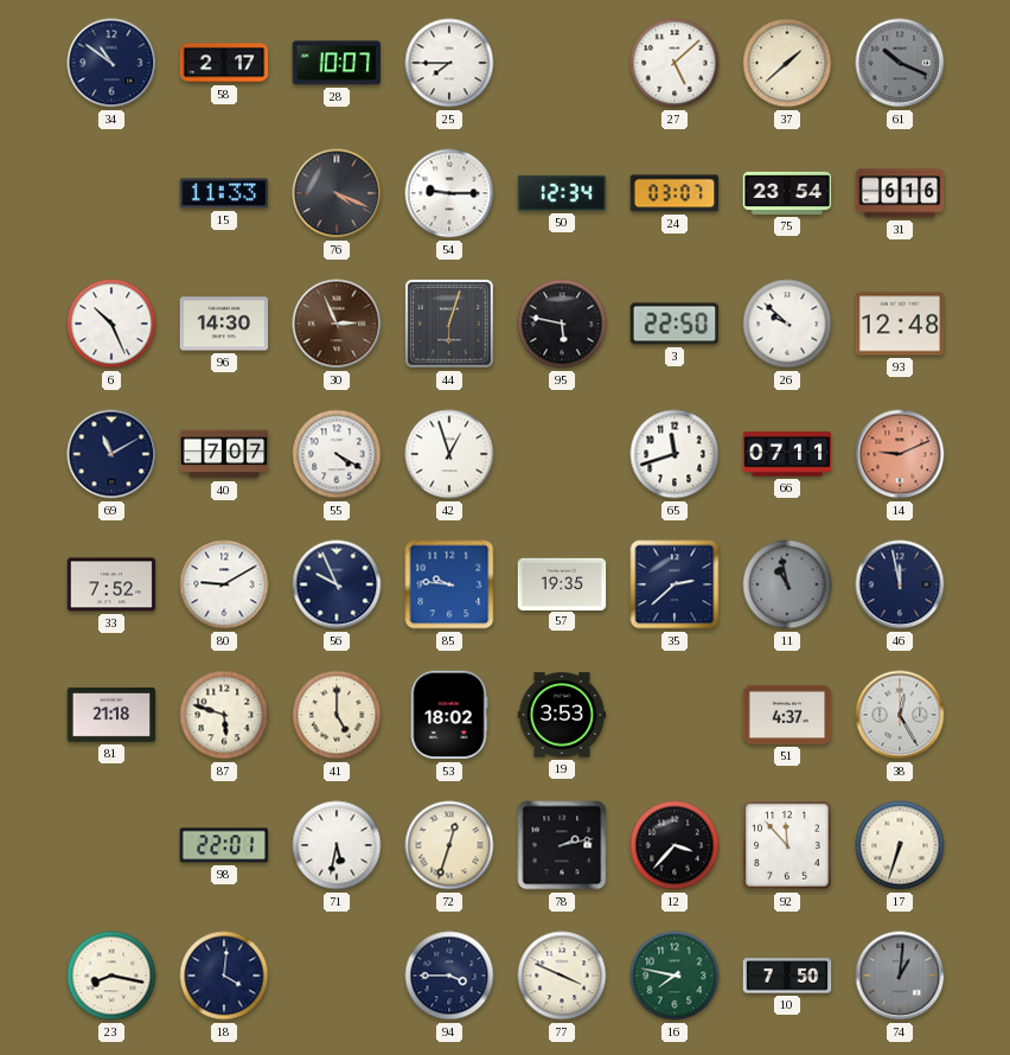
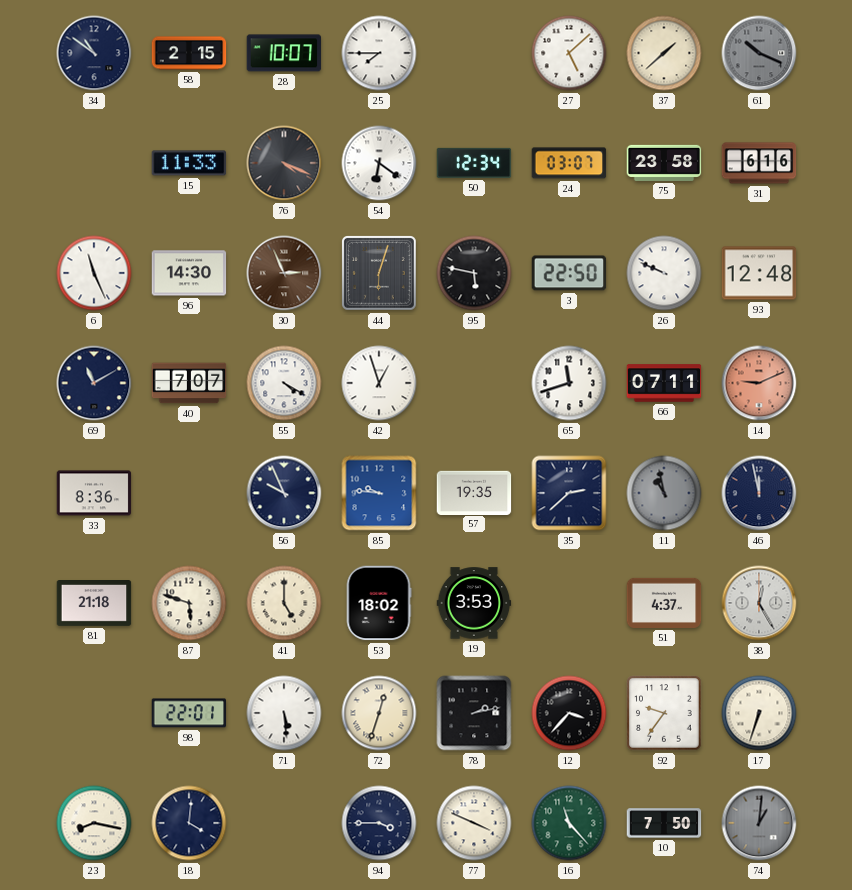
58: 2:17 -> 2:15
54: 9:15 -> 6:21
75: 23:54 -> 23:58
6: 10:26 -> 11:26
26: 9:52 -> 9:49
33: 7:52 -> 8:36
80: 9:10 -> none
71: 5:32 -> 5:29
92: 11:53 -> 9:36
16: 7:47 -> 11:23
